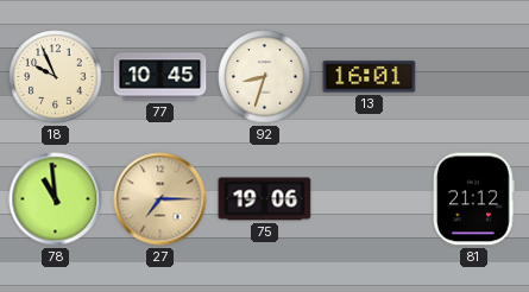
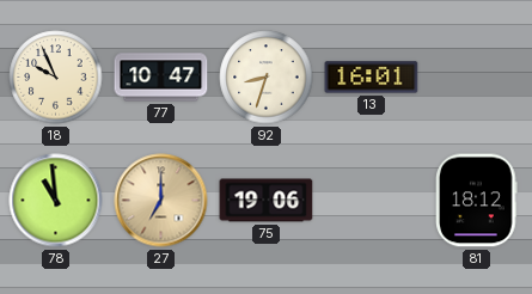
77: 10:45 -> 10:47
27: 7:15 -> 7:00
81: 21:12 -> 18:12
